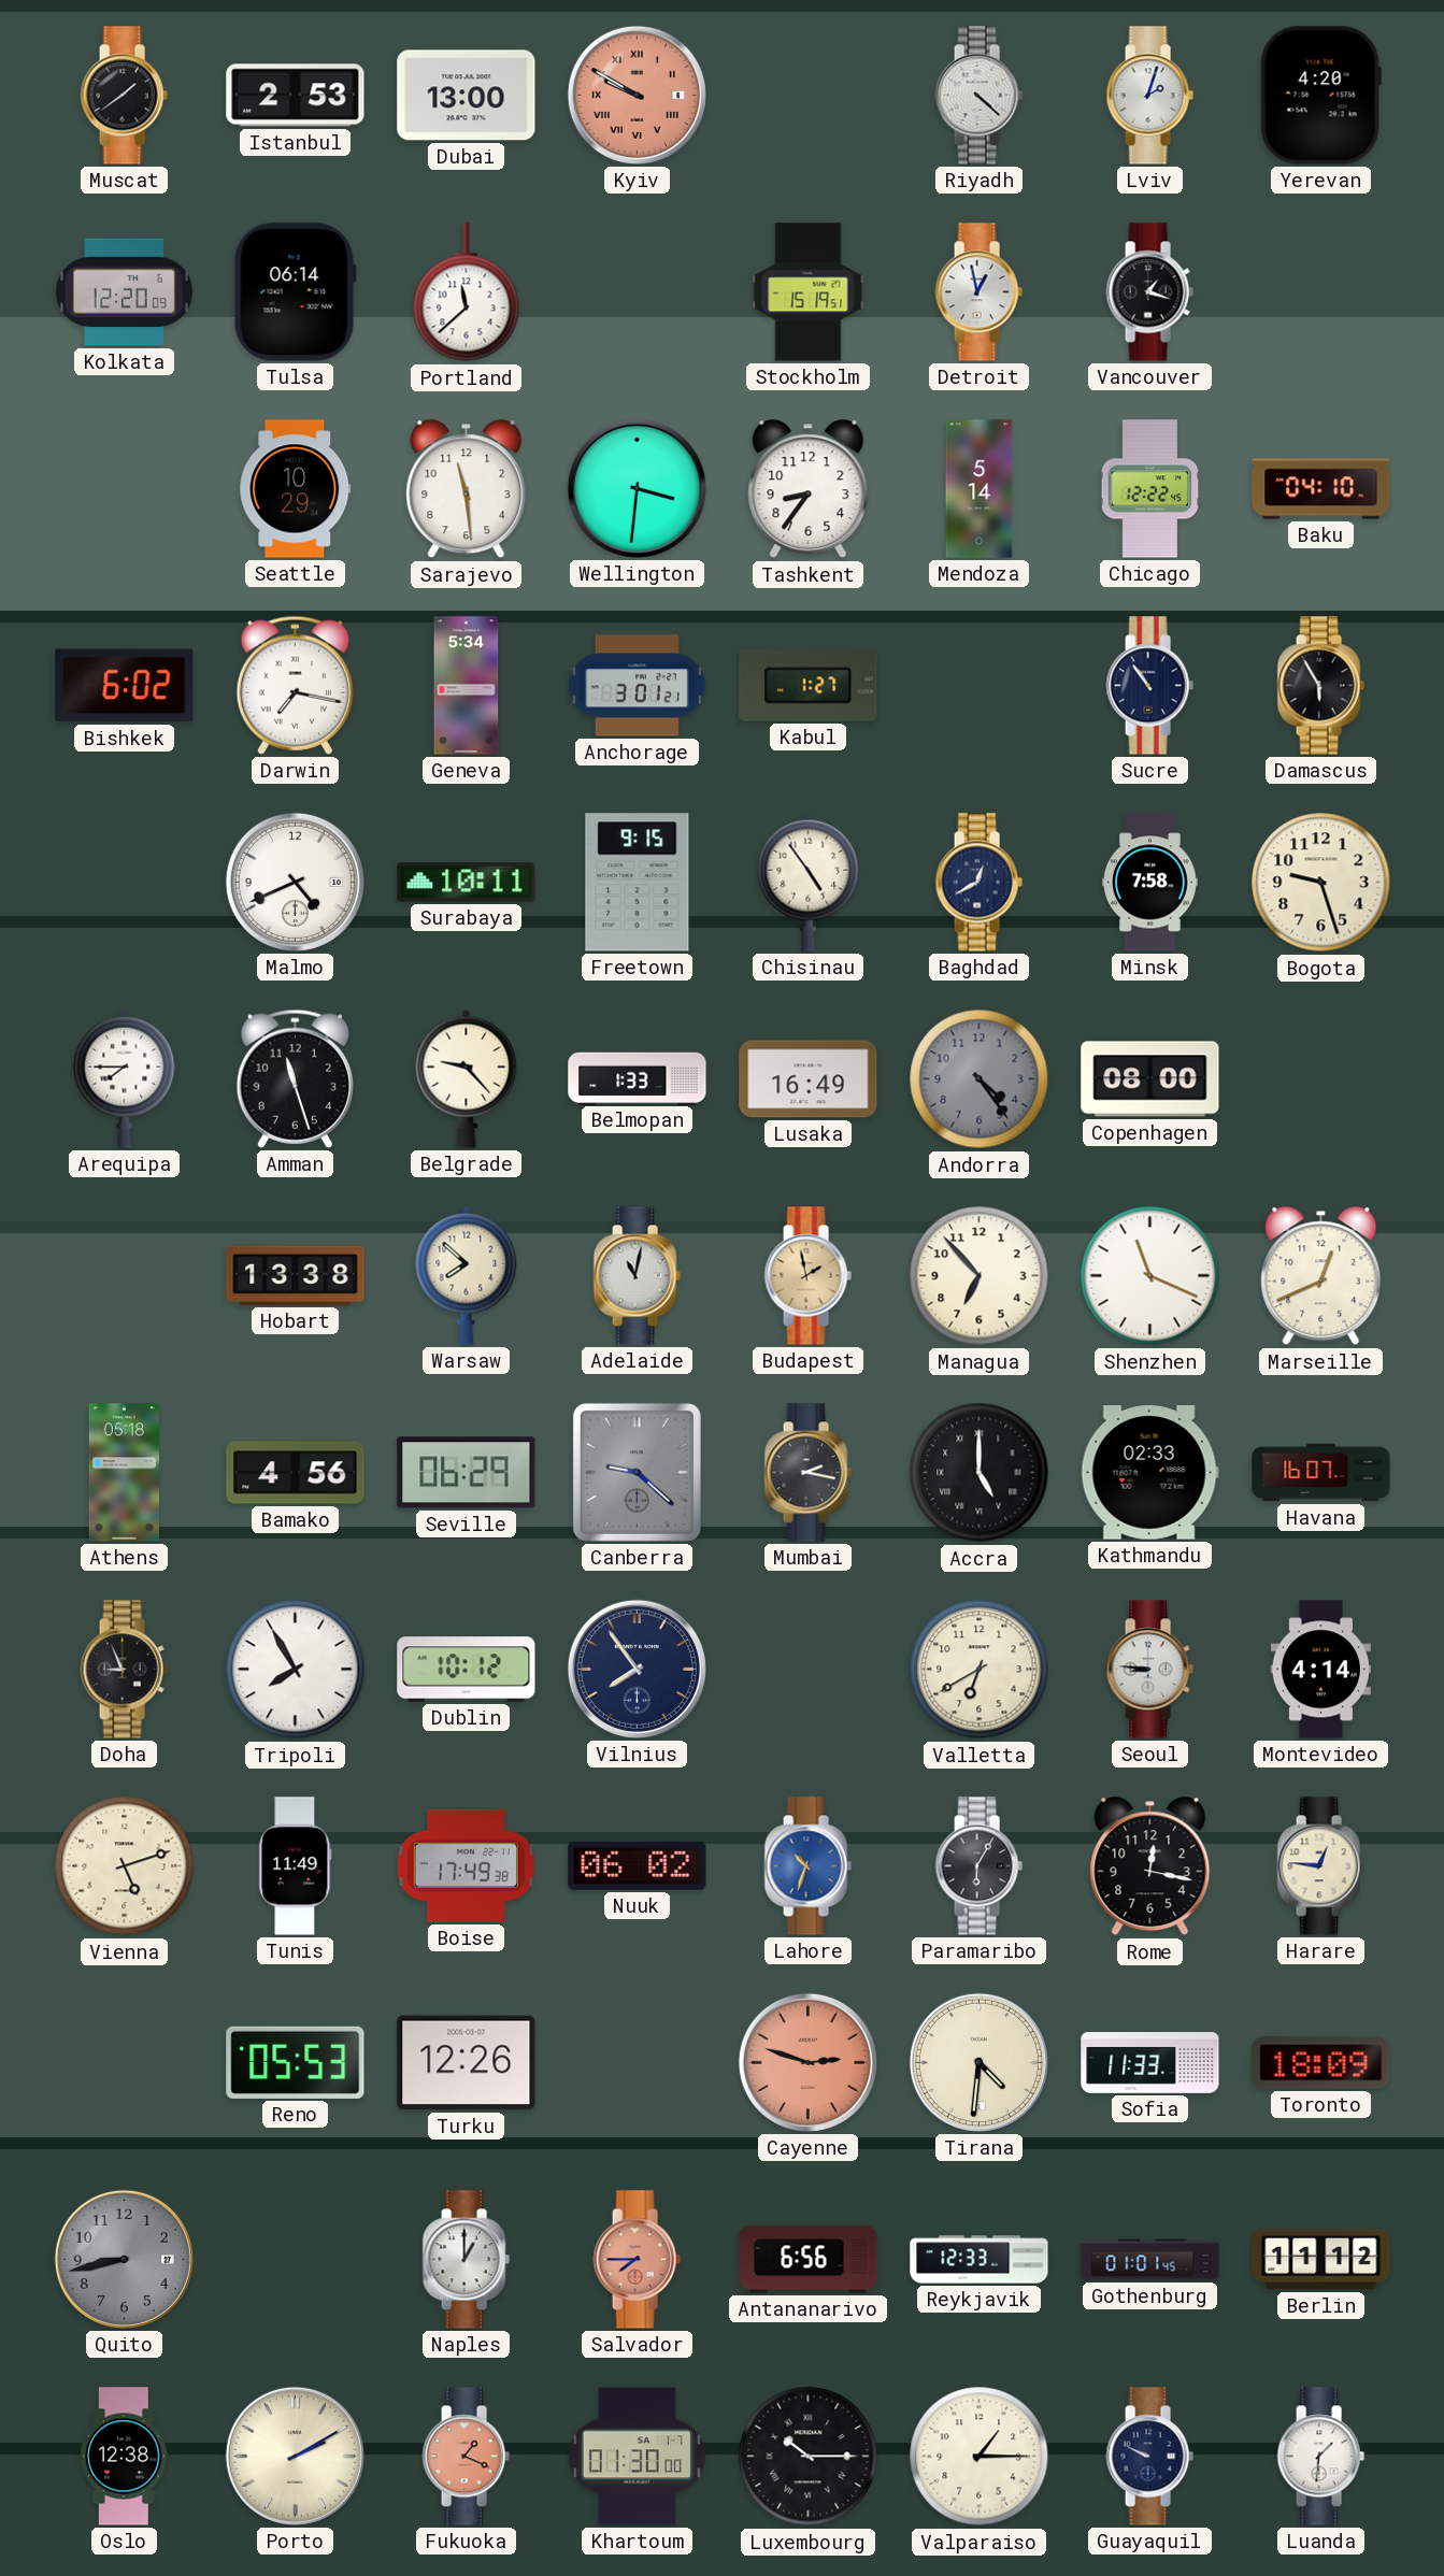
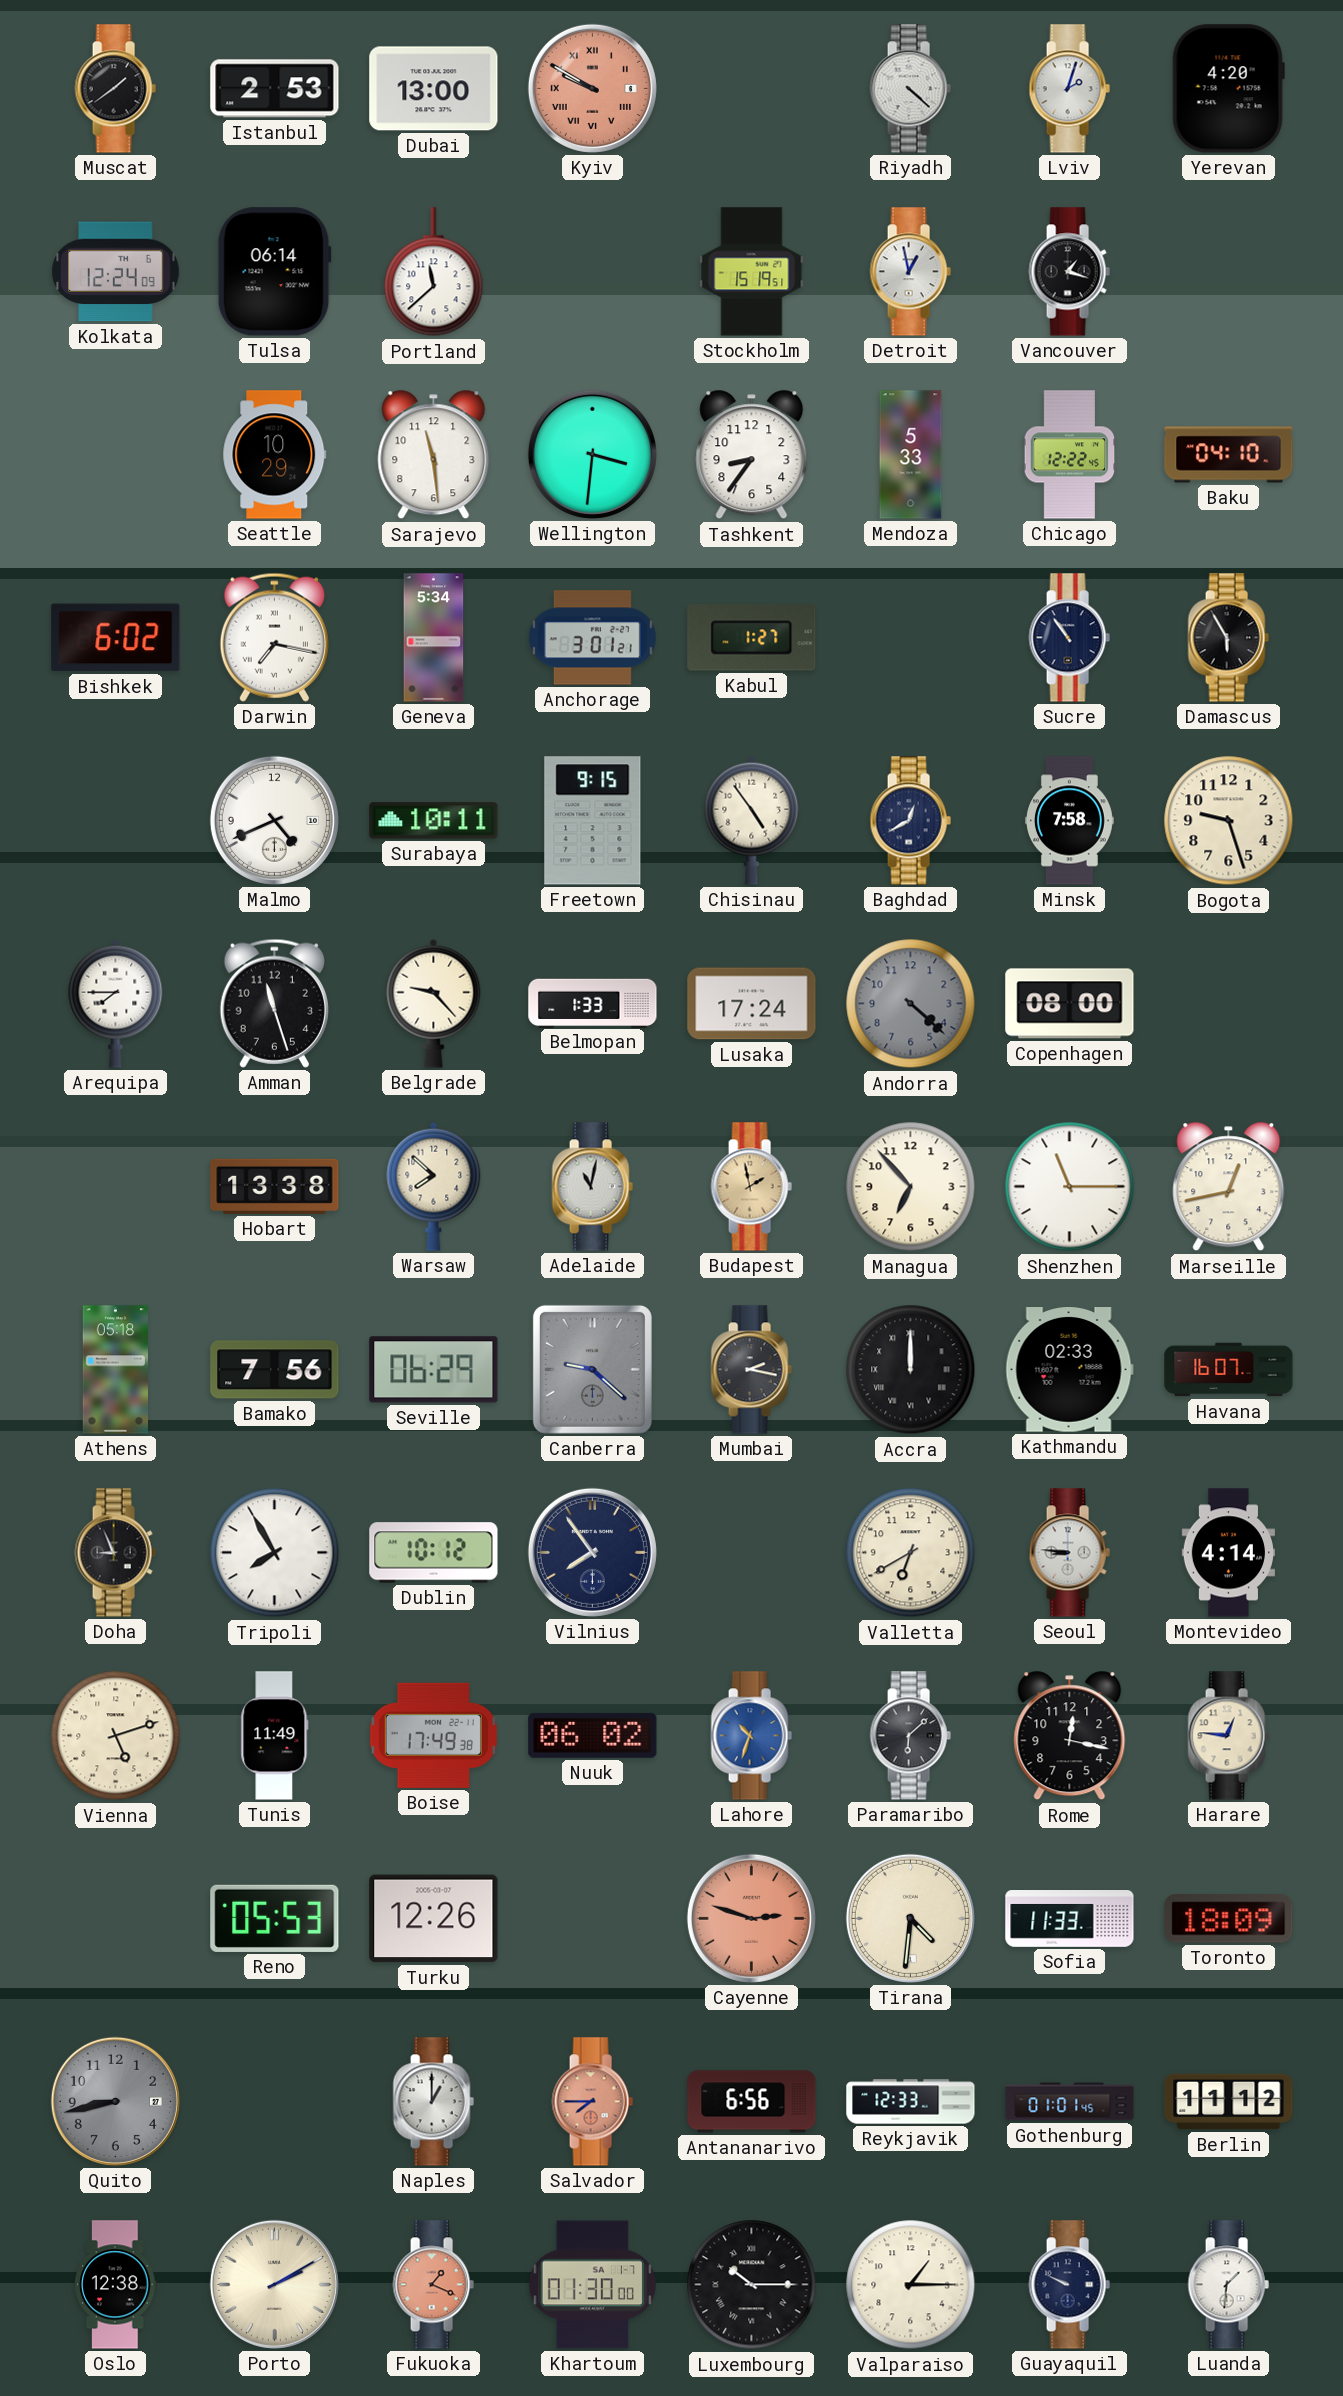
Kolkata: 12:20 -> 12:24
Mendoza: 5:14 -> 5:33
Lusaka: 16:49 -> 17:24
Andorra: 4:24 -> 4:22
Shenzhen: 11:19 -> 11:15
Marseille: 12:41 -> 12:43
Bamako: 4:56 -> 7:56
Accra: 5:00 -> 12:00
Paramaribo: 6:05 -> 6:08
